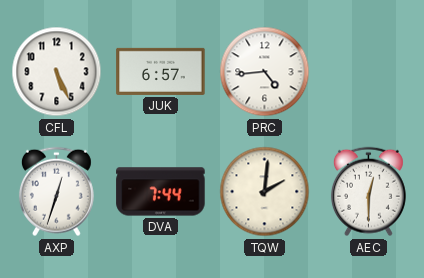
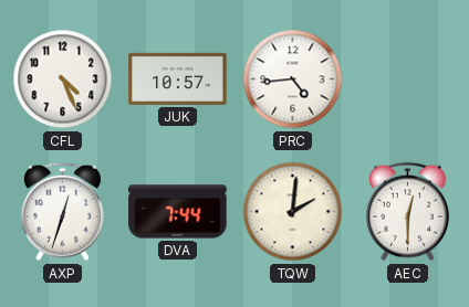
CFL: 5:26 -> 4:26
JUK: 6:57 -> 10:57
